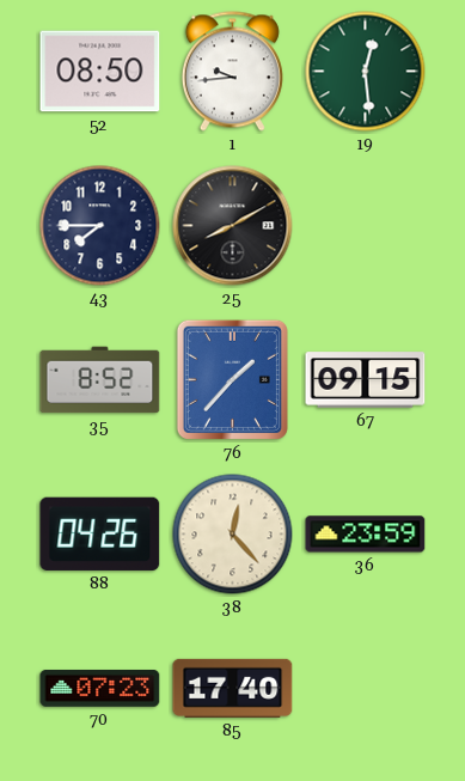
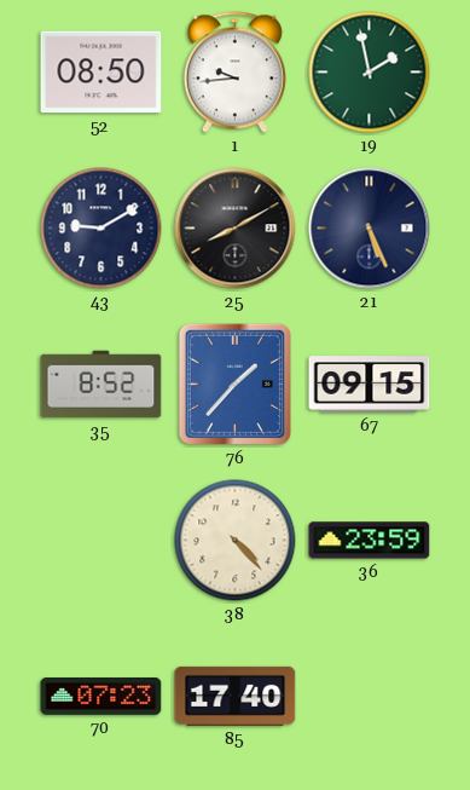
19: 12:29 -> 1:58
43: 7:45 -> 9:10
21: none -> 5:26
88: 04:26 -> none
38: 12:23 -> 4:23
